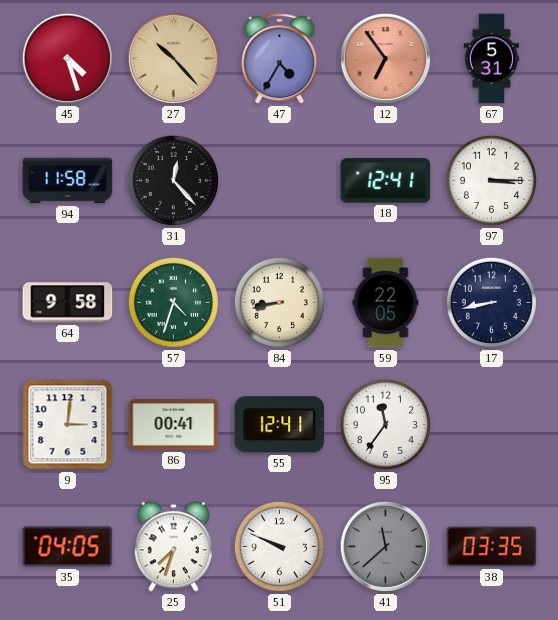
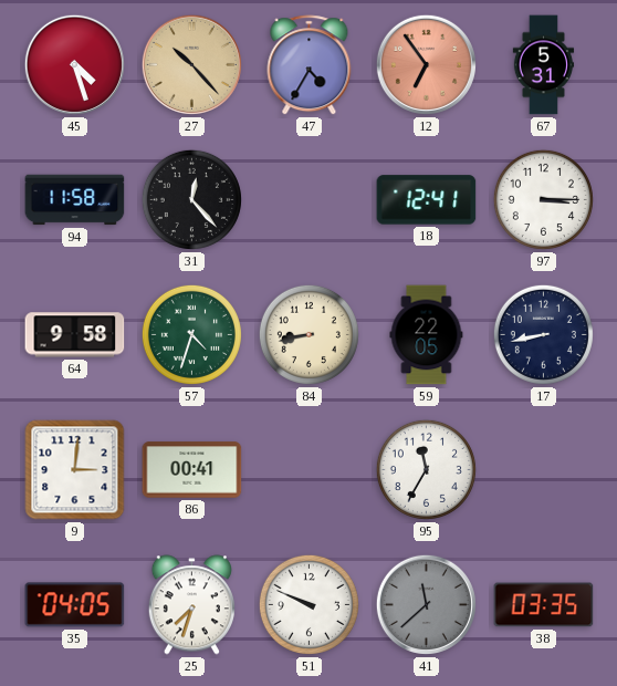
55: 12:41 -> none
95: 11:36 -> 11:35
